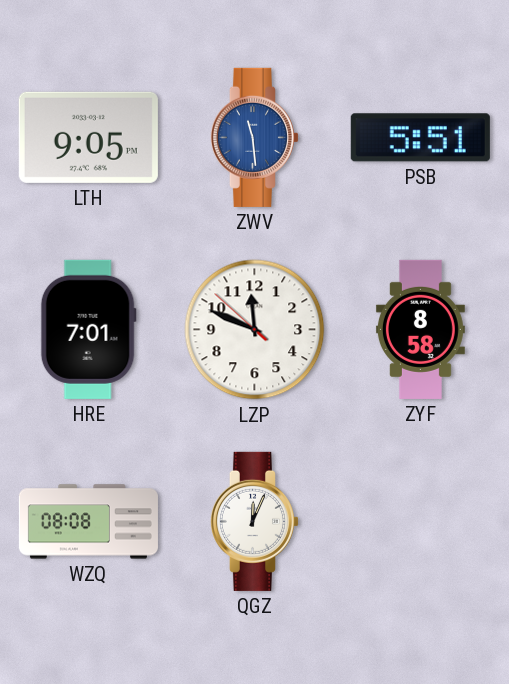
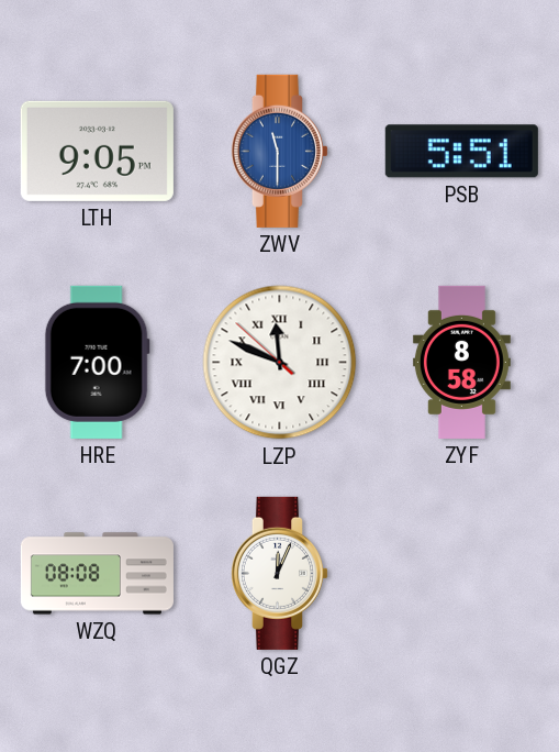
ZWV: 11:29 -> 11:30
HRE: 7:01 -> 7:00
LZP numerals: Arabic -> Roman
